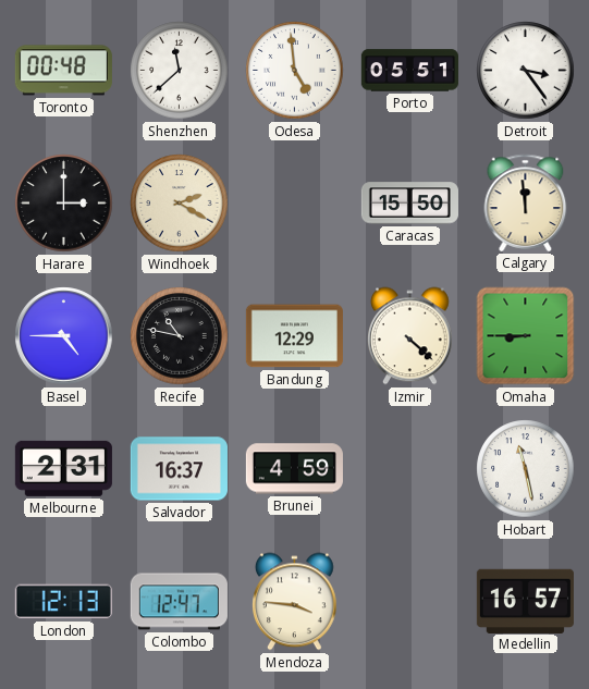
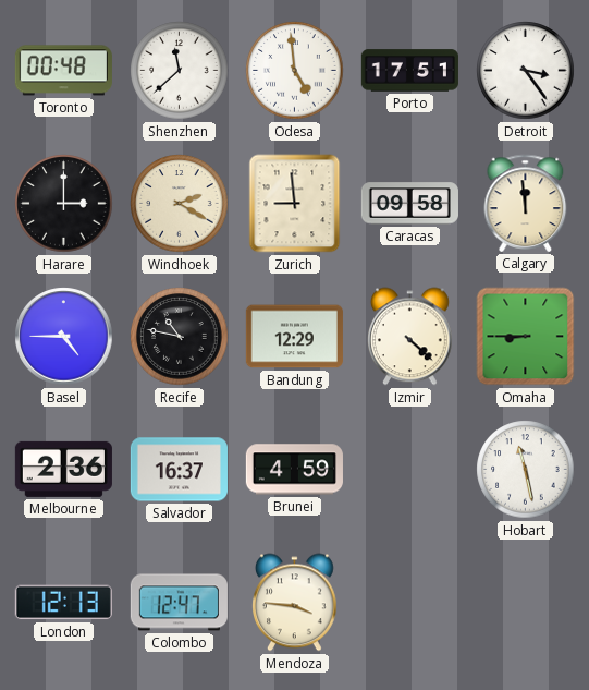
Porto: 05:51 -> 17:51
Zurich: none -> 8:59
Caracas: 15:50 -> 09:58
Melbourne: 2:31 -> 2:36
Medellin: 16:57 -> none
